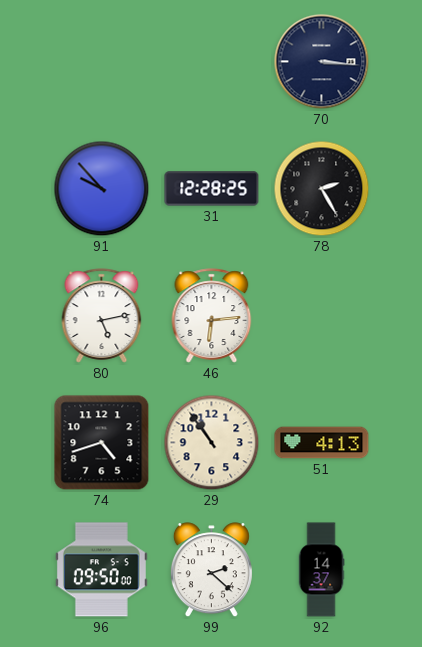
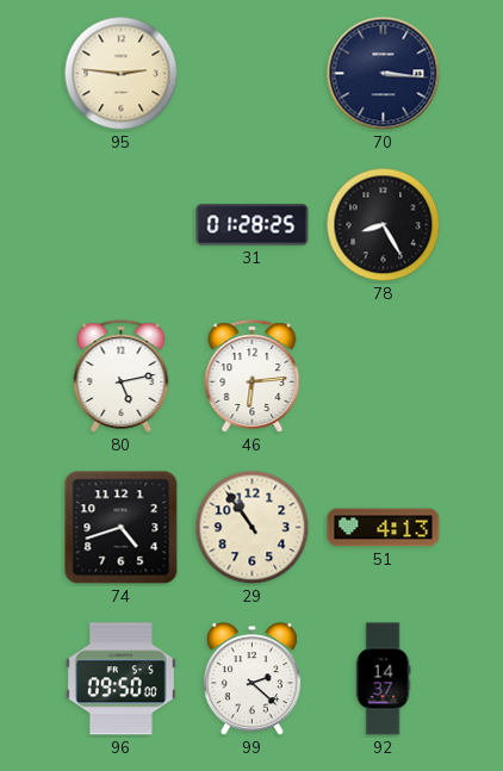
95: none -> 2:46
91: 9:53 -> none
31: 12:28 -> 01:28
78: 2:25 -> 8:25
